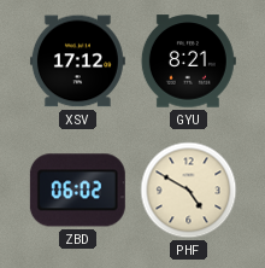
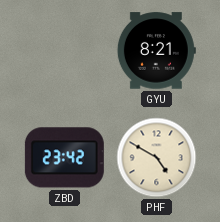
XSV: 17:12 -> none
ZBD: 06:02 -> 23:42
